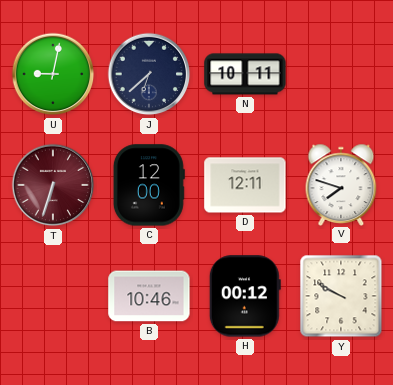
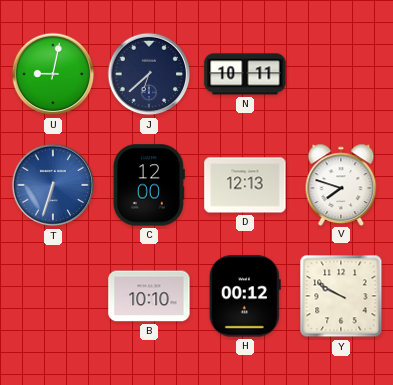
T dial: burgundy -> blue
D: 12:11 -> 12:13
B: 10:46 -> 10:10
